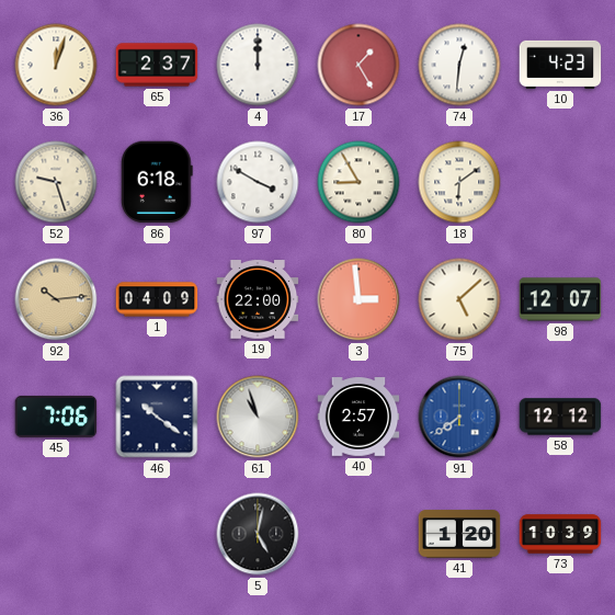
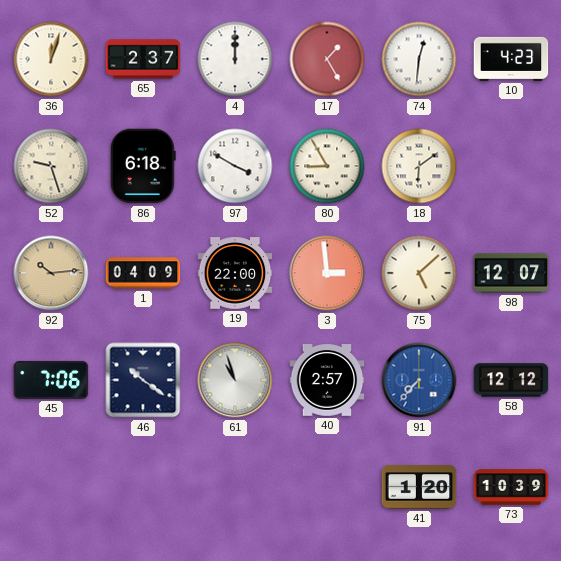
91: 7:39 -> 7:37
5: 5:02 -> none
